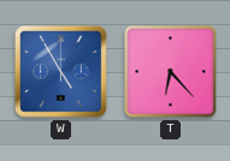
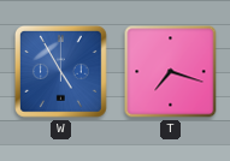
T: 6:23 -> 7:18
